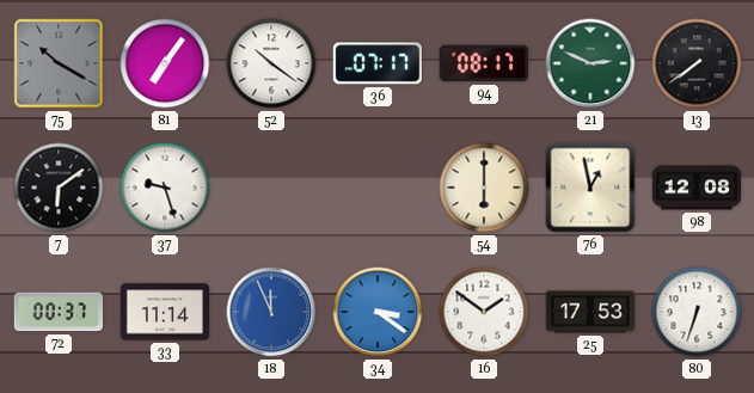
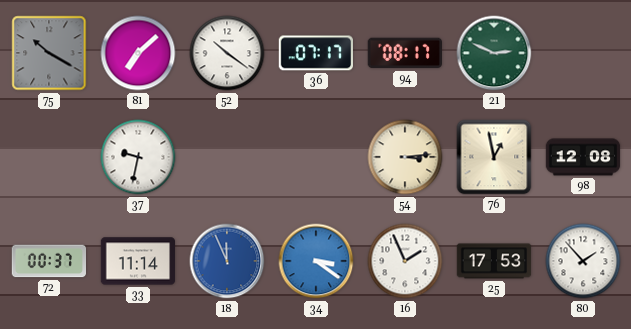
81: 7:06 -> 7:08
13: 7:39 -> none
7: 6:09 -> none
37: 9:27 -> 9:32
54: 6:00 -> 3:14
16: 1:51 -> 1:56
80: 6:33 -> 1:53
